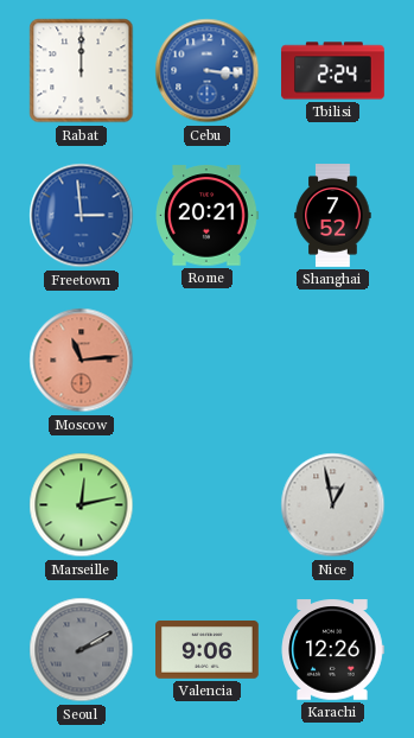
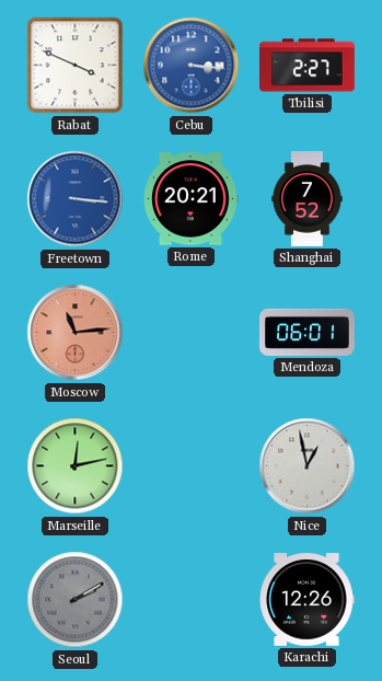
Rabat: 12:00 -> 3:49
Tbilisi: 2:24 -> 2:27
Freetown: 2:59 -> 3:16
Mendoza: none -> 06:01
Valencia: 9:06 -> none
